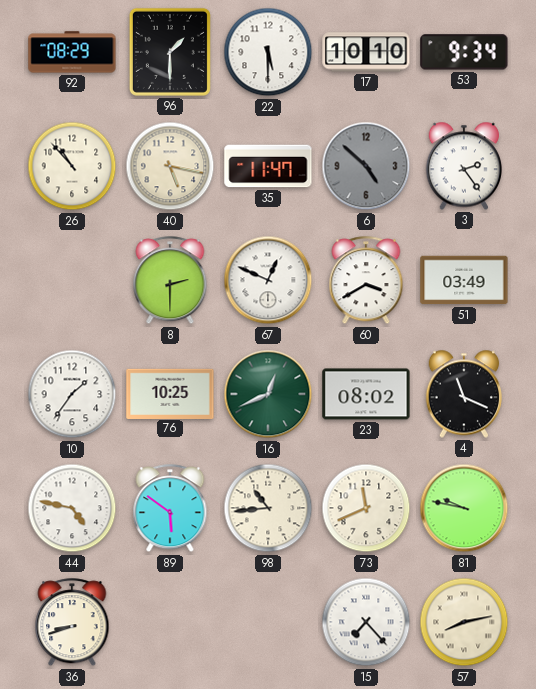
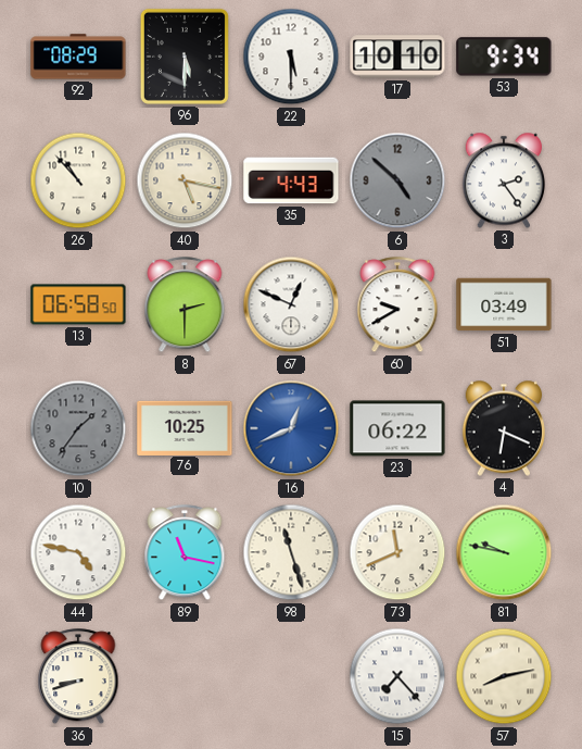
96: 1:30 -> 5:30
35: 11:47 -> 4:43
13: none -> 06:58
60: 3:40 -> 9:40
10 dial: white -> grey
16 dial: green -> blue
23: 08:02 -> 06:22
4: 11:19 -> 6:19
89: 5:51 -> 11:17
98: 10:44 -> 11:27
